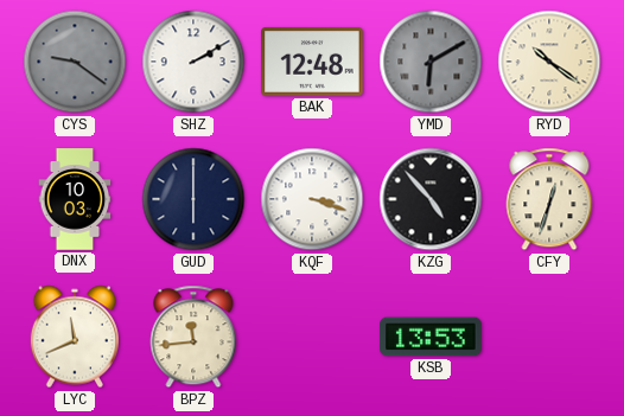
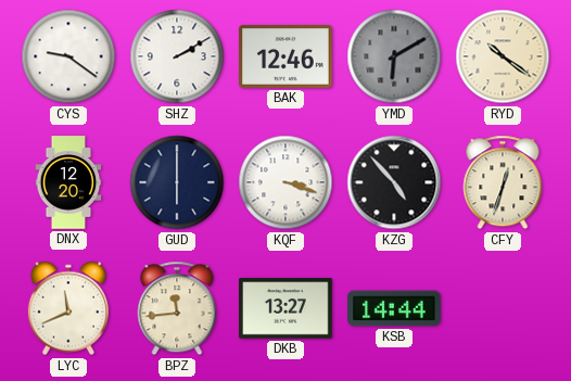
CYS dial: grey -> white
BAK: 12:48 -> 12:46
DNX: 10:03 -> 12:20
DKB: none -> 13:27
KSB: 13:53 -> 14:44
